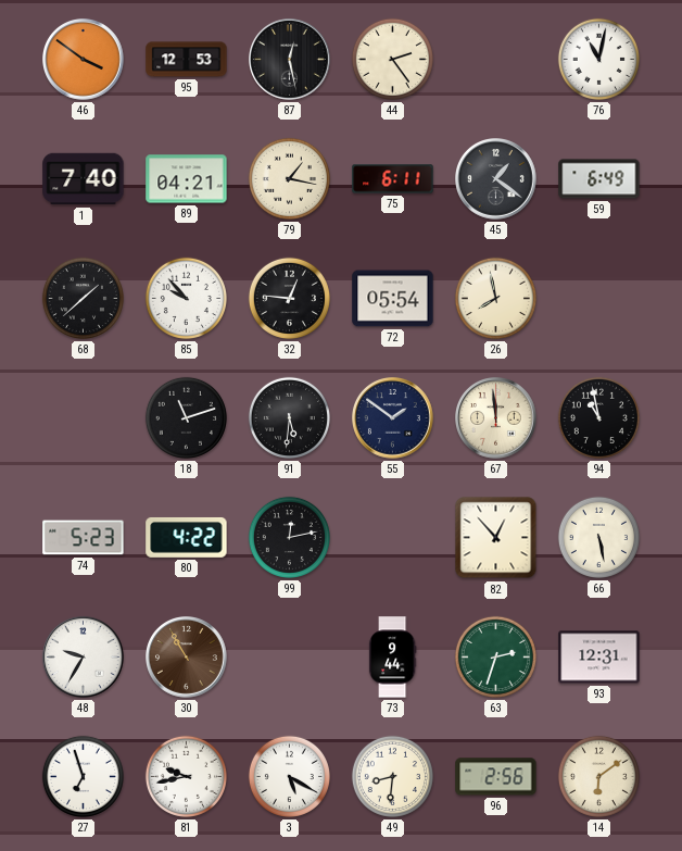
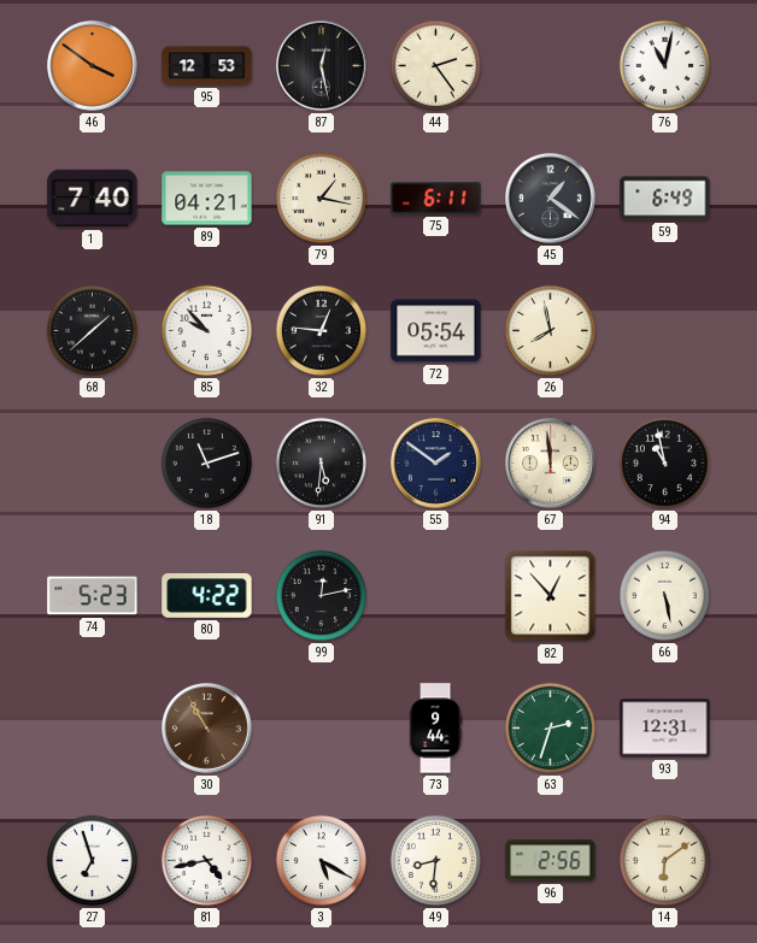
48: 9:35 -> none
81: 9:43 -> 4:43
